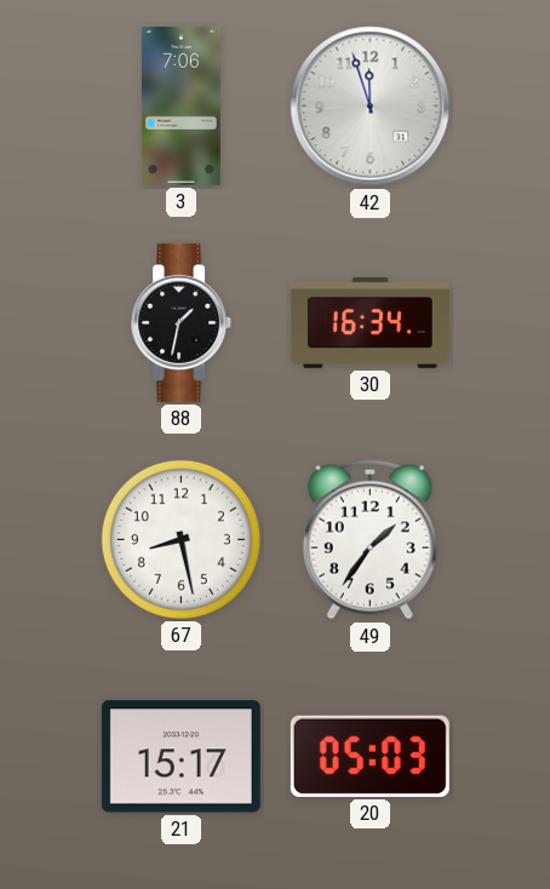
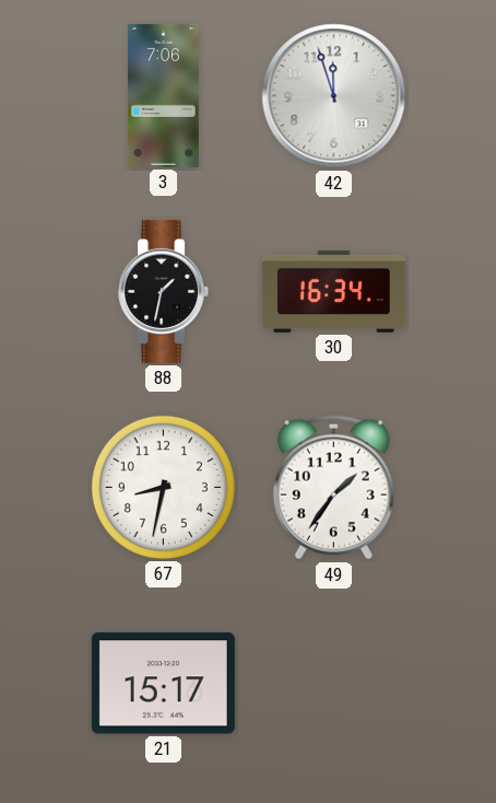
67: 8:28 -> 8:32
20: 05:03 -> none
